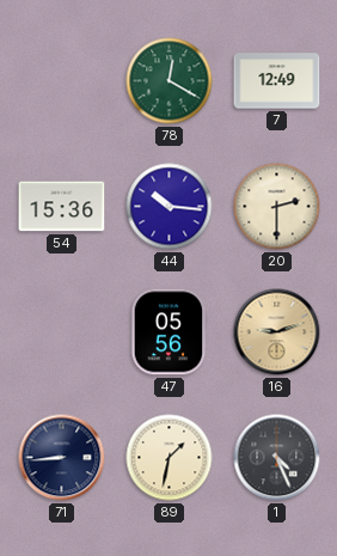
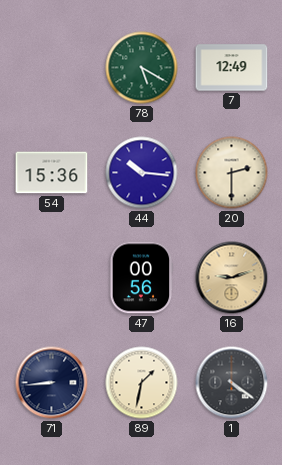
78: 12:20 -> 5:20
47: 05:56 -> 00:56
1: 4:26 -> 4:21
